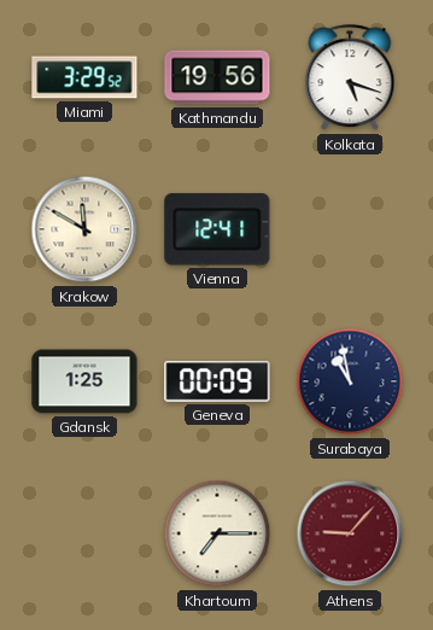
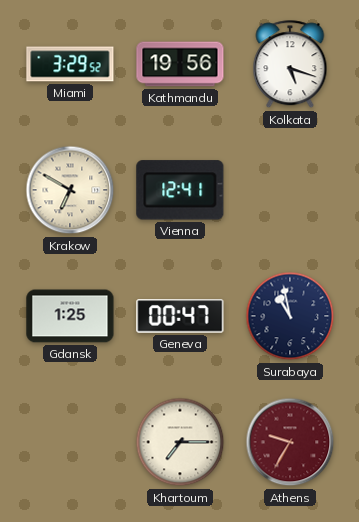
Krakow: 11:50 -> 6:50
Geneva: 00:09 -> 00:47
Athens: 9:07 -> 9:35
